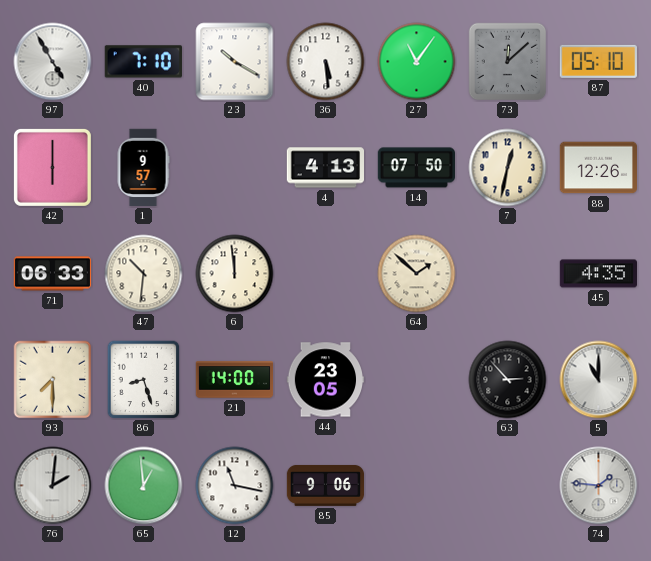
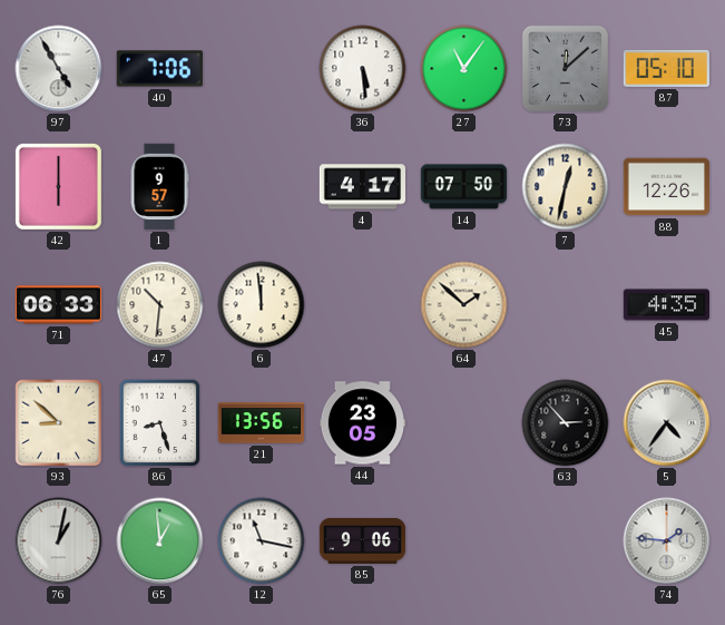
40: 7:10 -> 7:06
23: 10:20 -> none
4: 4:13 -> 4:17
93: 7:30 -> 8:52
21: 14:00 -> 13:56
5: 11:00 -> 4:36
76: 2:01 -> 1:02
